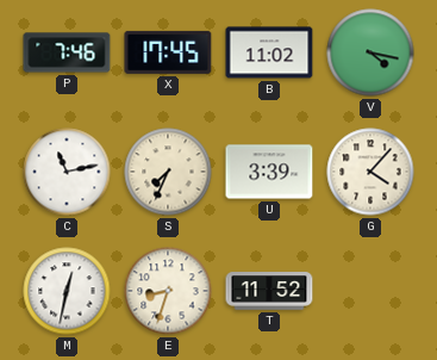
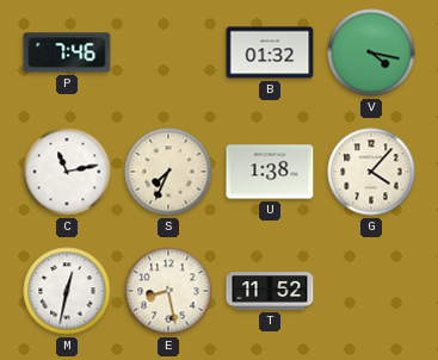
X: 17:45 -> none
B: 11:02 -> 01:32
U: 3:39 -> 1:38
E: 8:33 -> 8:28
